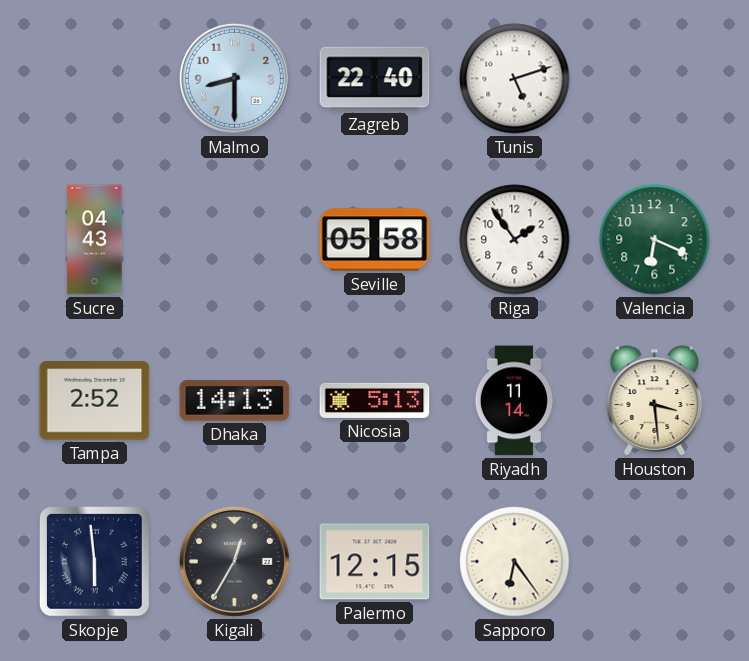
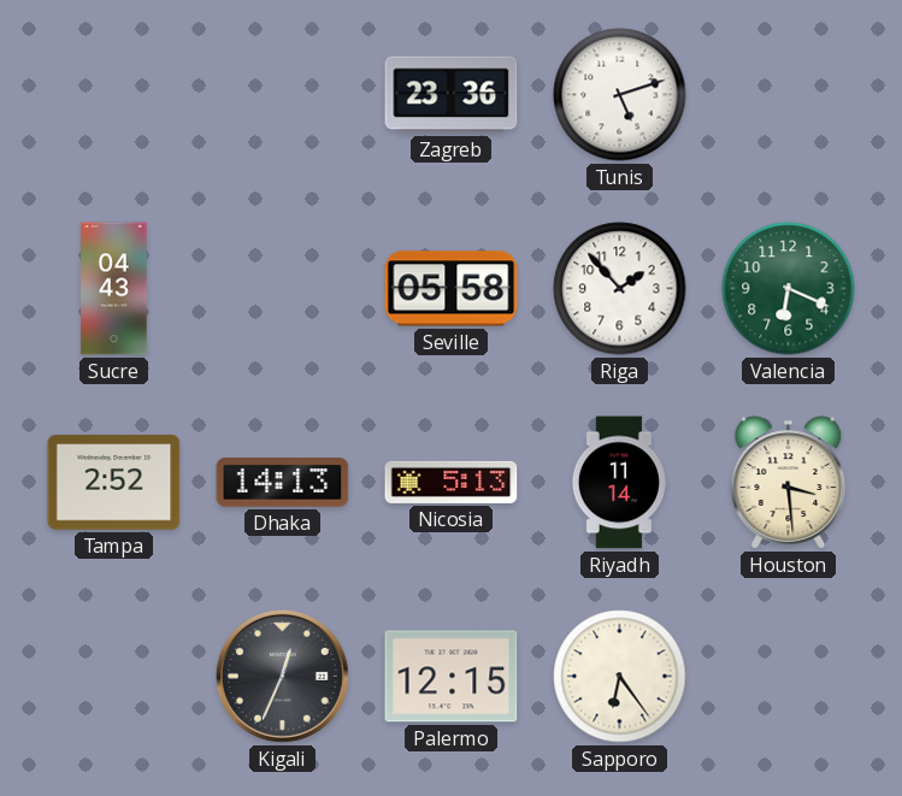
Malmo: 8:30 -> none
Zagreb: 22:40 -> 23:36
Riga: 1:54 -> 1:53
Skopje: 5:59 -> none
Kigali: 12:35 -> 12:34
